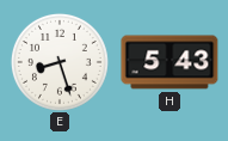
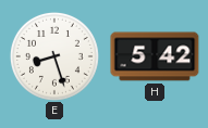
H: 5:43 -> 5:42
